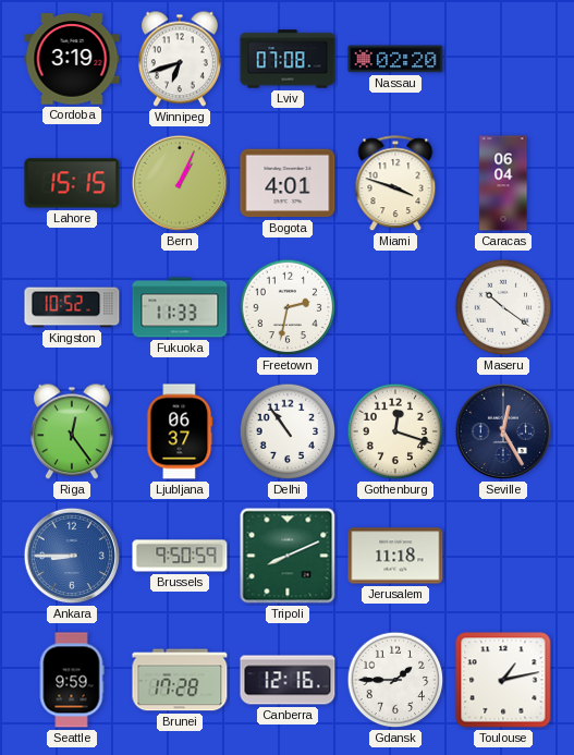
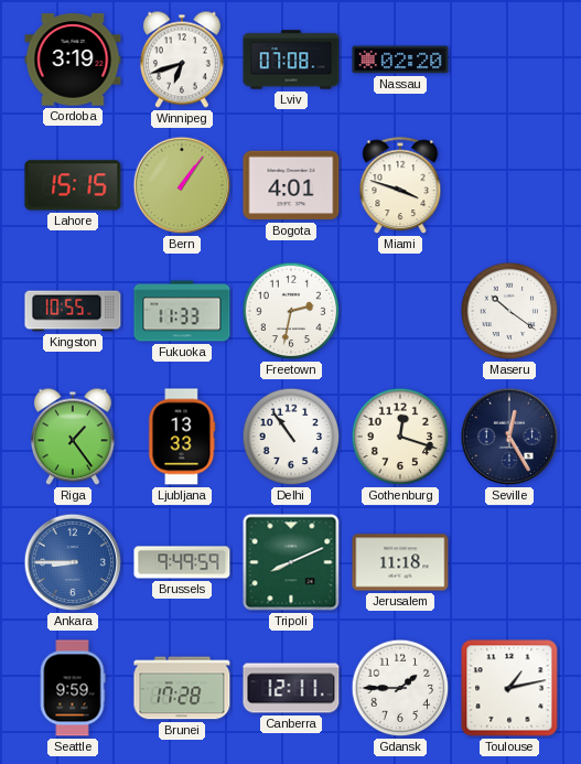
Bern: 1:04 -> 1:06
Caracas: 06:04 -> none
Kingston: 10:52 -> 10:55
Riga: 12:24 -> 1:24
Ljubljana: 06:37 -> 13:33
Brussels: 9:50 -> 9:49
Canberra: 12:16 -> 12:11
